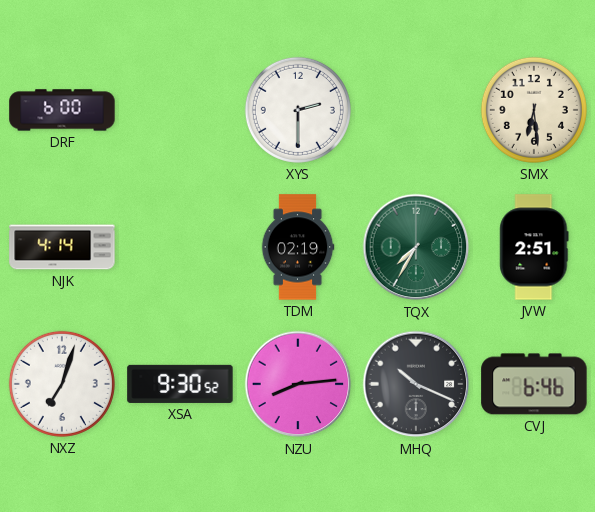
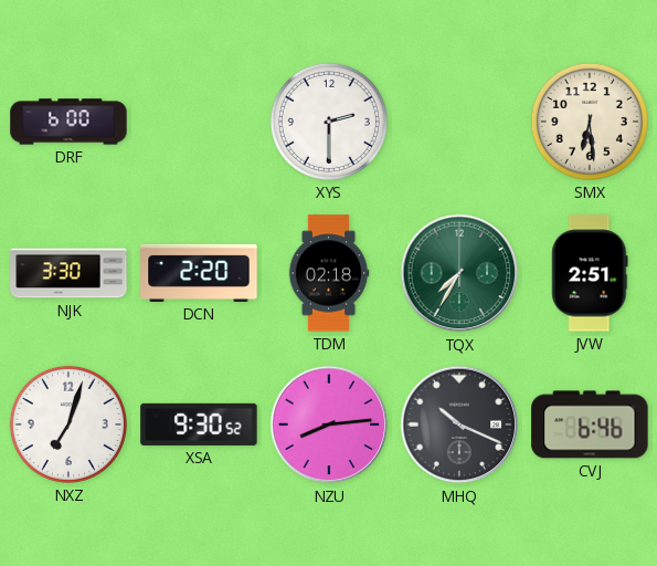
NJK: 4:14 -> 3:30
DCN: none -> 2:20
TDM: 02:19 -> 02:18
